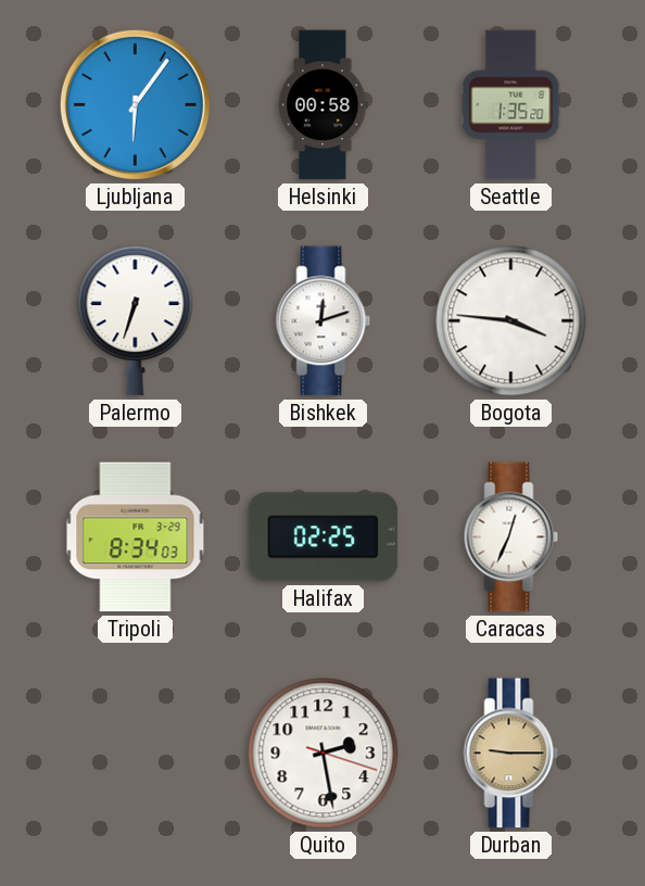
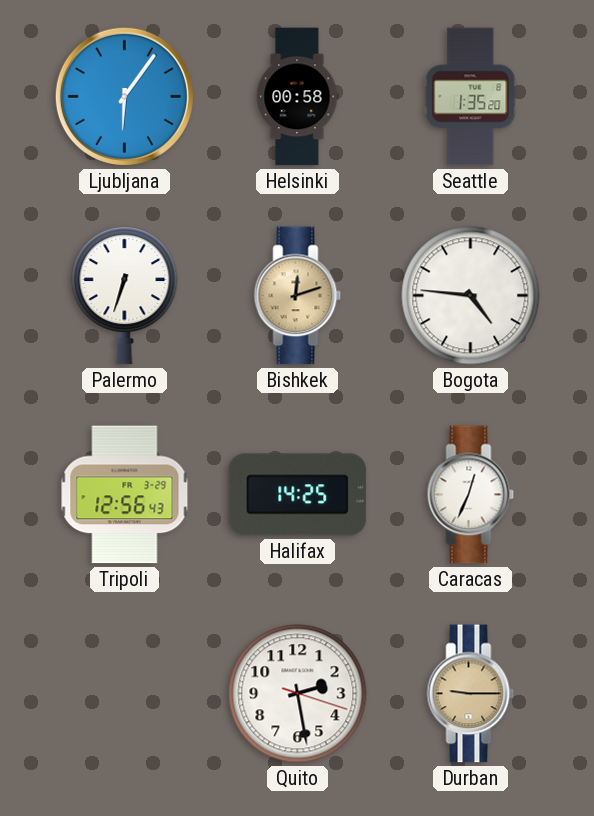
Bishkek dial: white -> champagne
Bogota: 3:46 -> 4:46
Tripoli: 8:34 -> 12:56
Halifax: 02:25 -> 14:25
